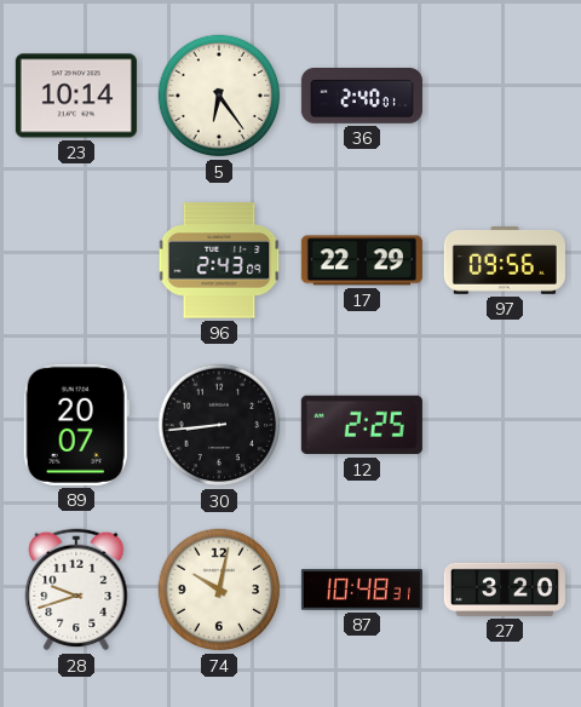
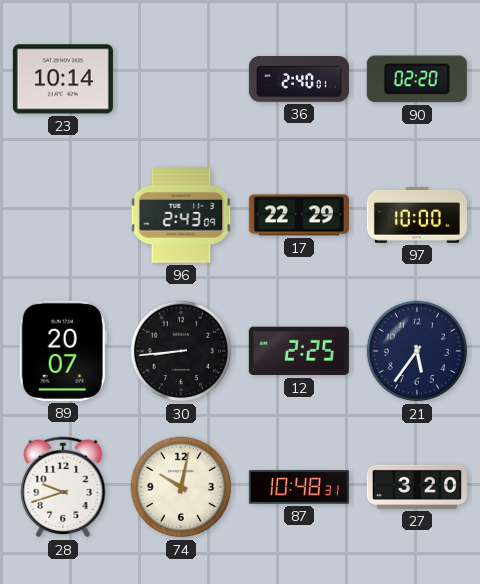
5: 6:24 -> none
90: none -> 02:20
97: 09:56 -> 10:00
21: none -> 5:36
